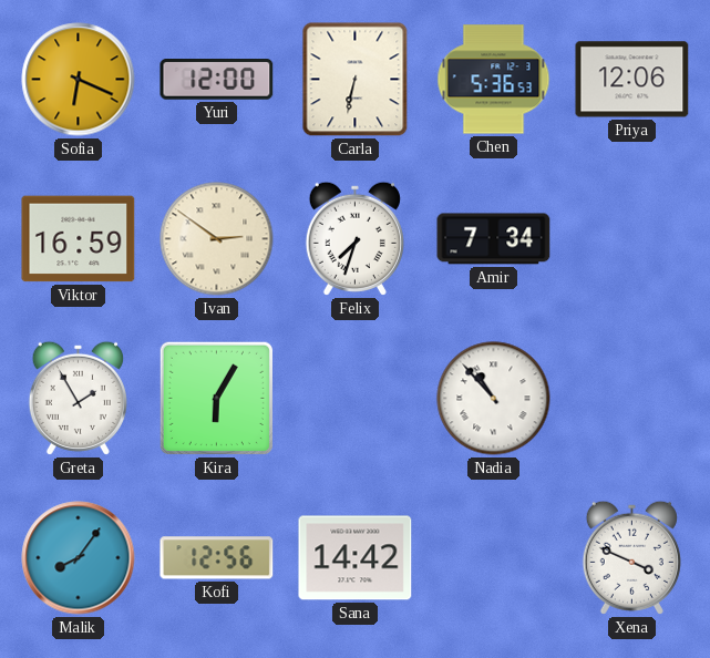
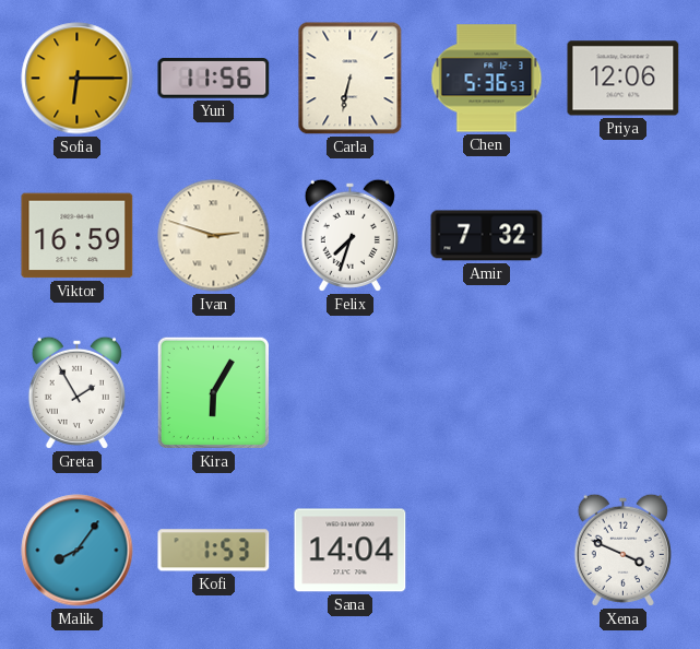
Sofia: 6:19 -> 6:15
Yuri: 12:00 -> 11:56
Ivan: 2:51 -> 2:48
Amir: 7:34 -> 7:32
Nadia: 10:53 -> none
Kofi: 12:56 -> 1:53
Sana: 14:42 -> 14:04
